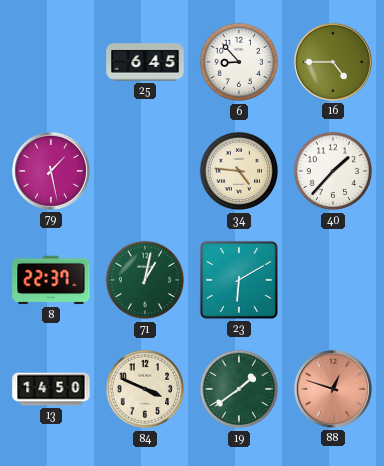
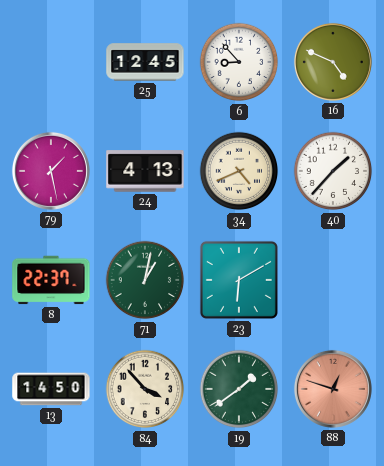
25: 6:45 -> 12:45
16: 4:45 -> 4:49
24: none -> 4:13
34: 4:46 -> 4:41
84: 3:49 -> 3:53
